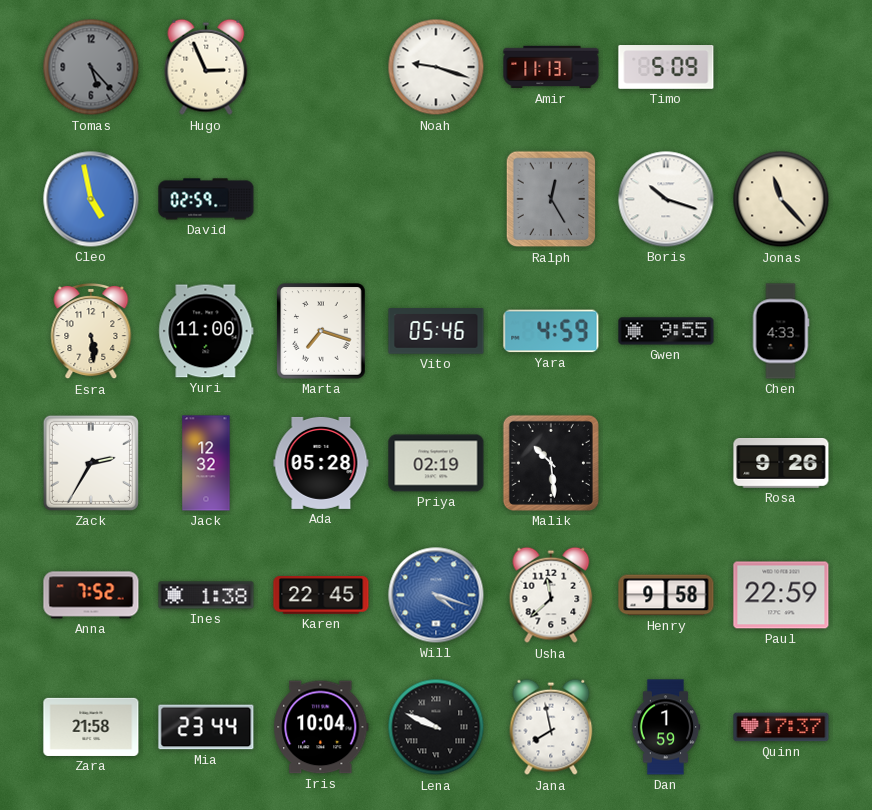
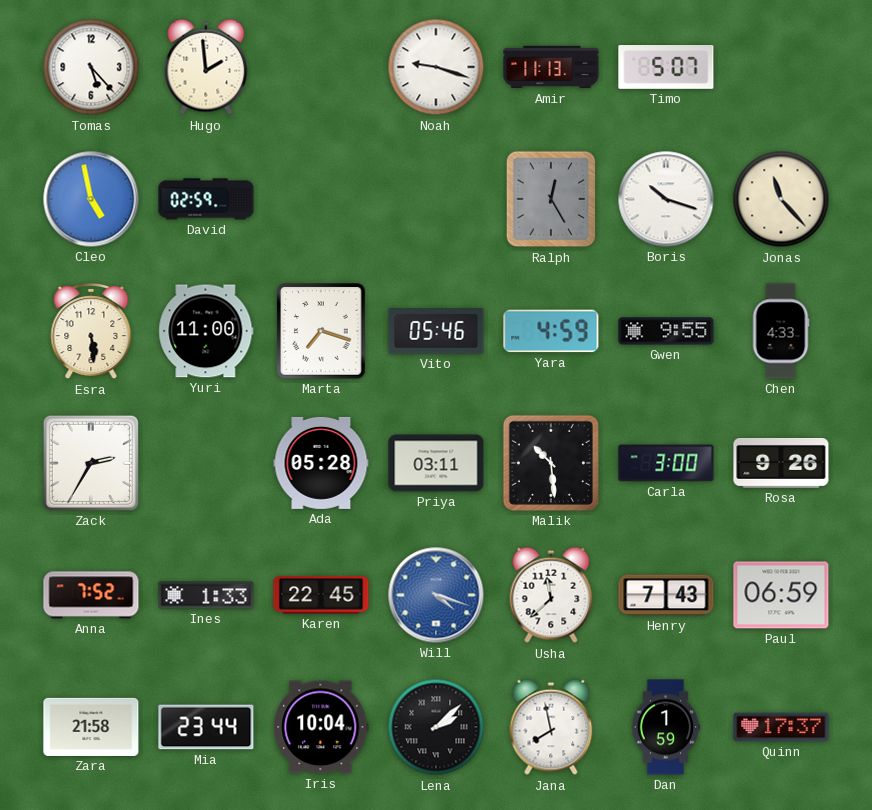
Tomas dial: grey -> white
Hugo: 2:56 -> 1:59
Timo: 5:09 -> 5:07
Jack: 12:32 -> none
Priya: 02:19 -> 03:11
Carla: none -> 3:00
Ines: 1:38 -> 1:33
Henry: 9:58 -> 7:43
Paul: 22:59 -> 06:59
Lena: 9:49 -> 2:08
